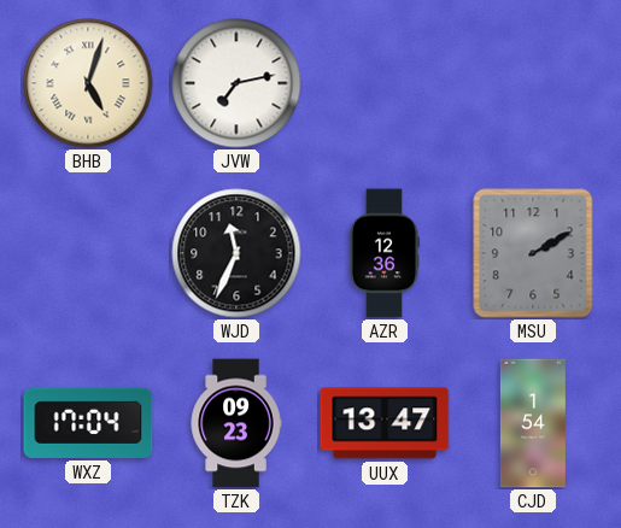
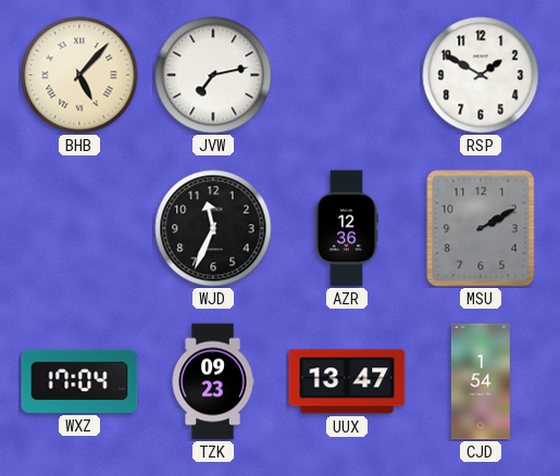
BHB: 5:03 -> 5:07
RSP: none -> 1:50
